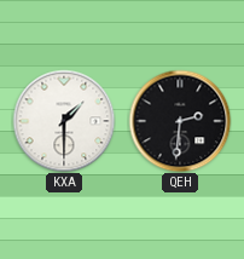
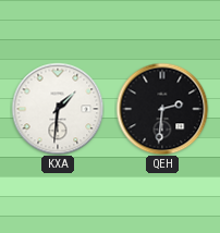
KXA: 1:30 -> 1:31
